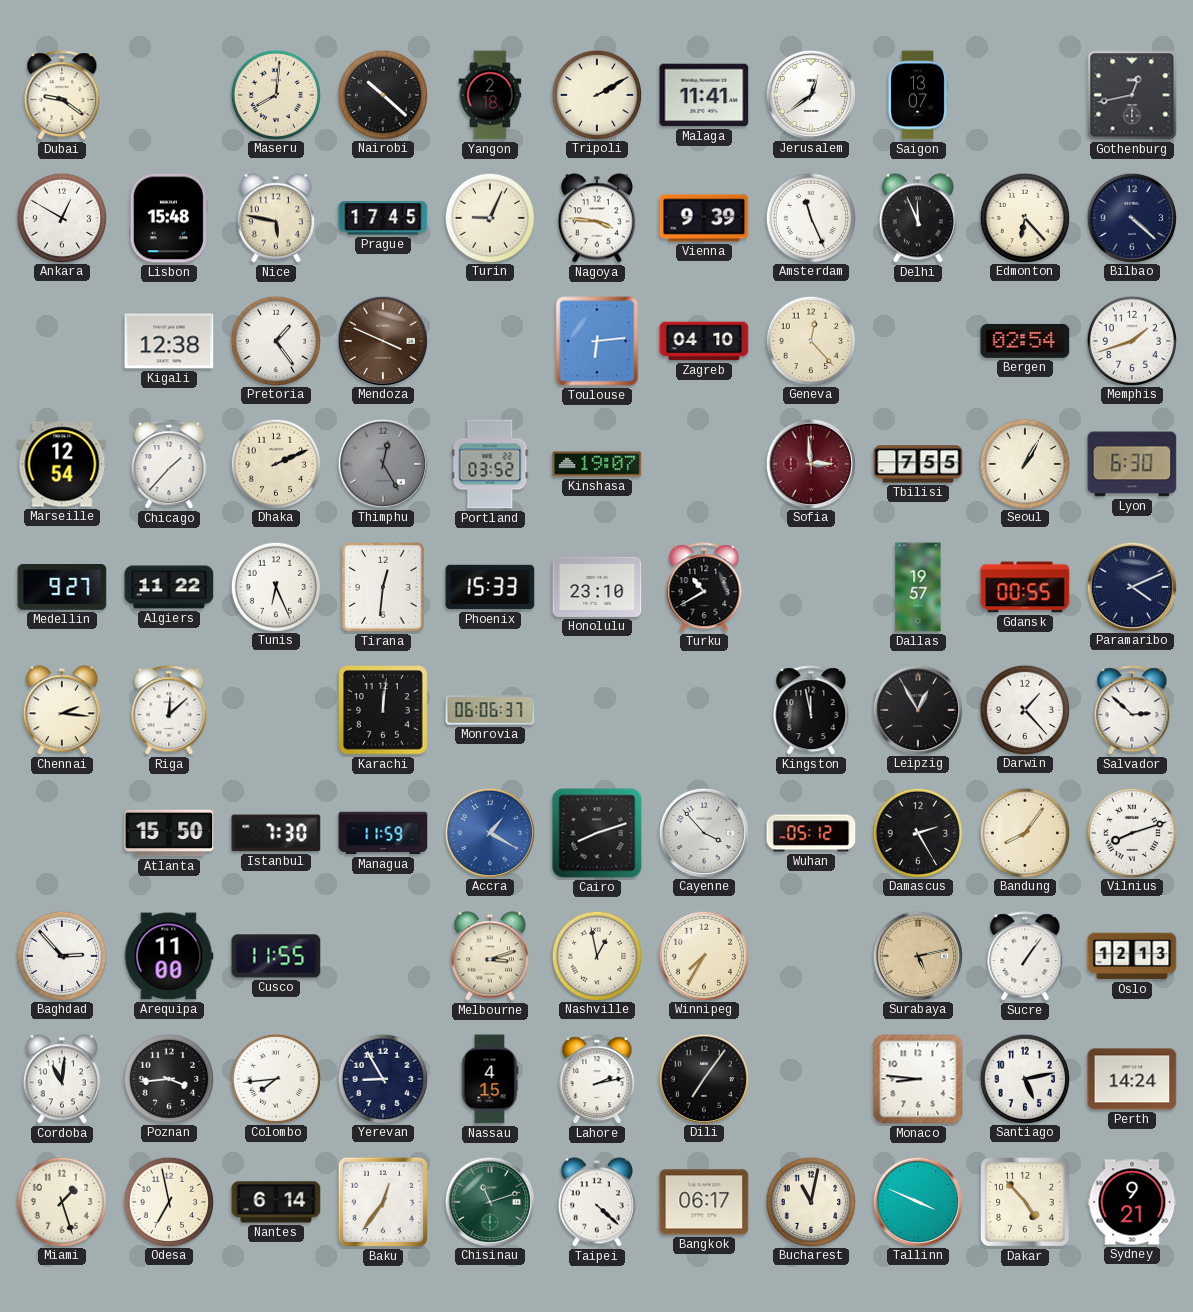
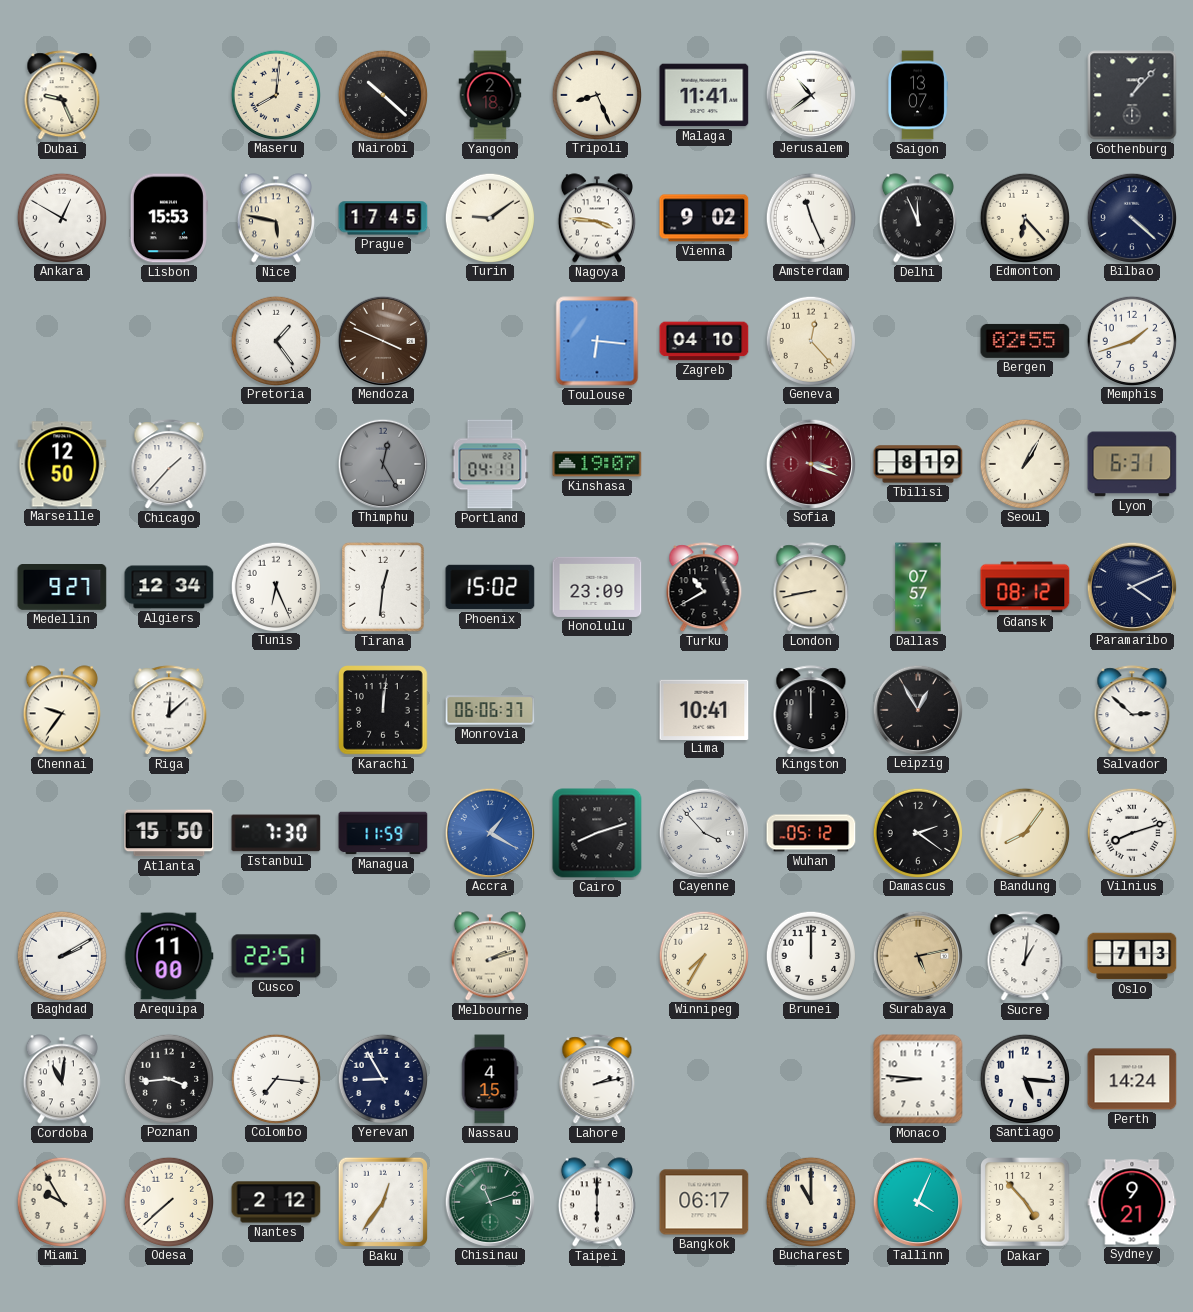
Dubai: 9:21 -> 9:26
Tripoli: 2:10 -> 8:26
Jerusalem: 12:39 -> 10:39
Gothenburg: 12:43 -> 1:07
Lisbon: 15:48 -> 15:53
Turin: 9:04 -> 9:09
Vienna: 9:39 -> 9:02
Kigali: 12:38 -> none
Toulouse: 6:14 -> 6:16
Bergen: 02:54 -> 02:55
Marseille: 12:54 -> 12:50
Dhaka: 2:11 -> none
Portland: 03:52 -> 04:11
Sofia: 2:59 -> 3:19
Tbilisi: 7:55 -> 8:19
Lyon: 6:30 -> 6:31
Algiers: 11:22 -> 12:34
Phoenix: 15:33 -> 15:02
Honolulu: 23:10 -> 23:09
London: none -> 8:43
Dallas: 19:57 -> 07:57
Gdansk: 00:55 -> 08:12
Chennai: 2:16 -> 9:36
Lima: none -> 10:41
Kingston: 11:58 -> 12:00
Darwin: 1:23 -> none
Damascus: 2:25 -> 2:21
Baghdad: 2:53 -> 2:10
Cusco: 11:55 -> 22:51
Melbourne: 3:12 -> 2:12
Nashville: 12:58 -> none
Brunei: none -> 12:00
Sucre: 1:06 -> 1:01
Oslo: 12:13 -> 7:13
Colombo: 7:44 -> 7:16
Dili: 7:06 -> none
Santiago: 5:13 -> 5:16
Miami: 1:27 -> 9:55
Odesa: 6:58 -> 7:38
Nantes: 6:14 -> 2:12
Taipei: 4:22 -> 6:00
Bucharest: 11:02 -> 11:00
Tallinn: 3:49 -> 4:04
